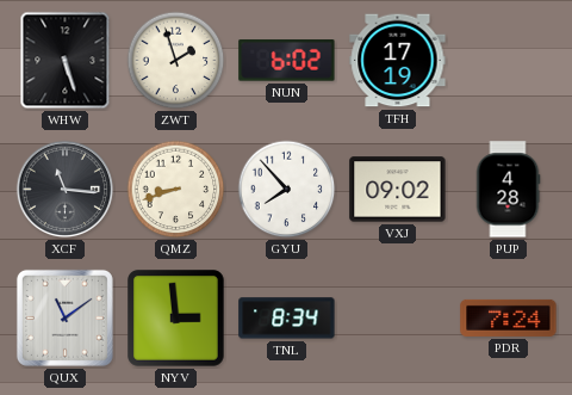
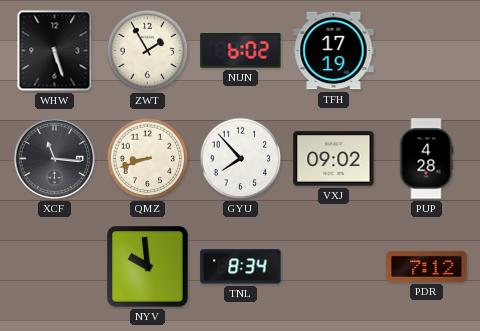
ZWT: 1:57 -> 1:55
QUX: 11:09 -> none
NYV: 2:59 -> 9:59
PDR: 7:24 -> 7:12
